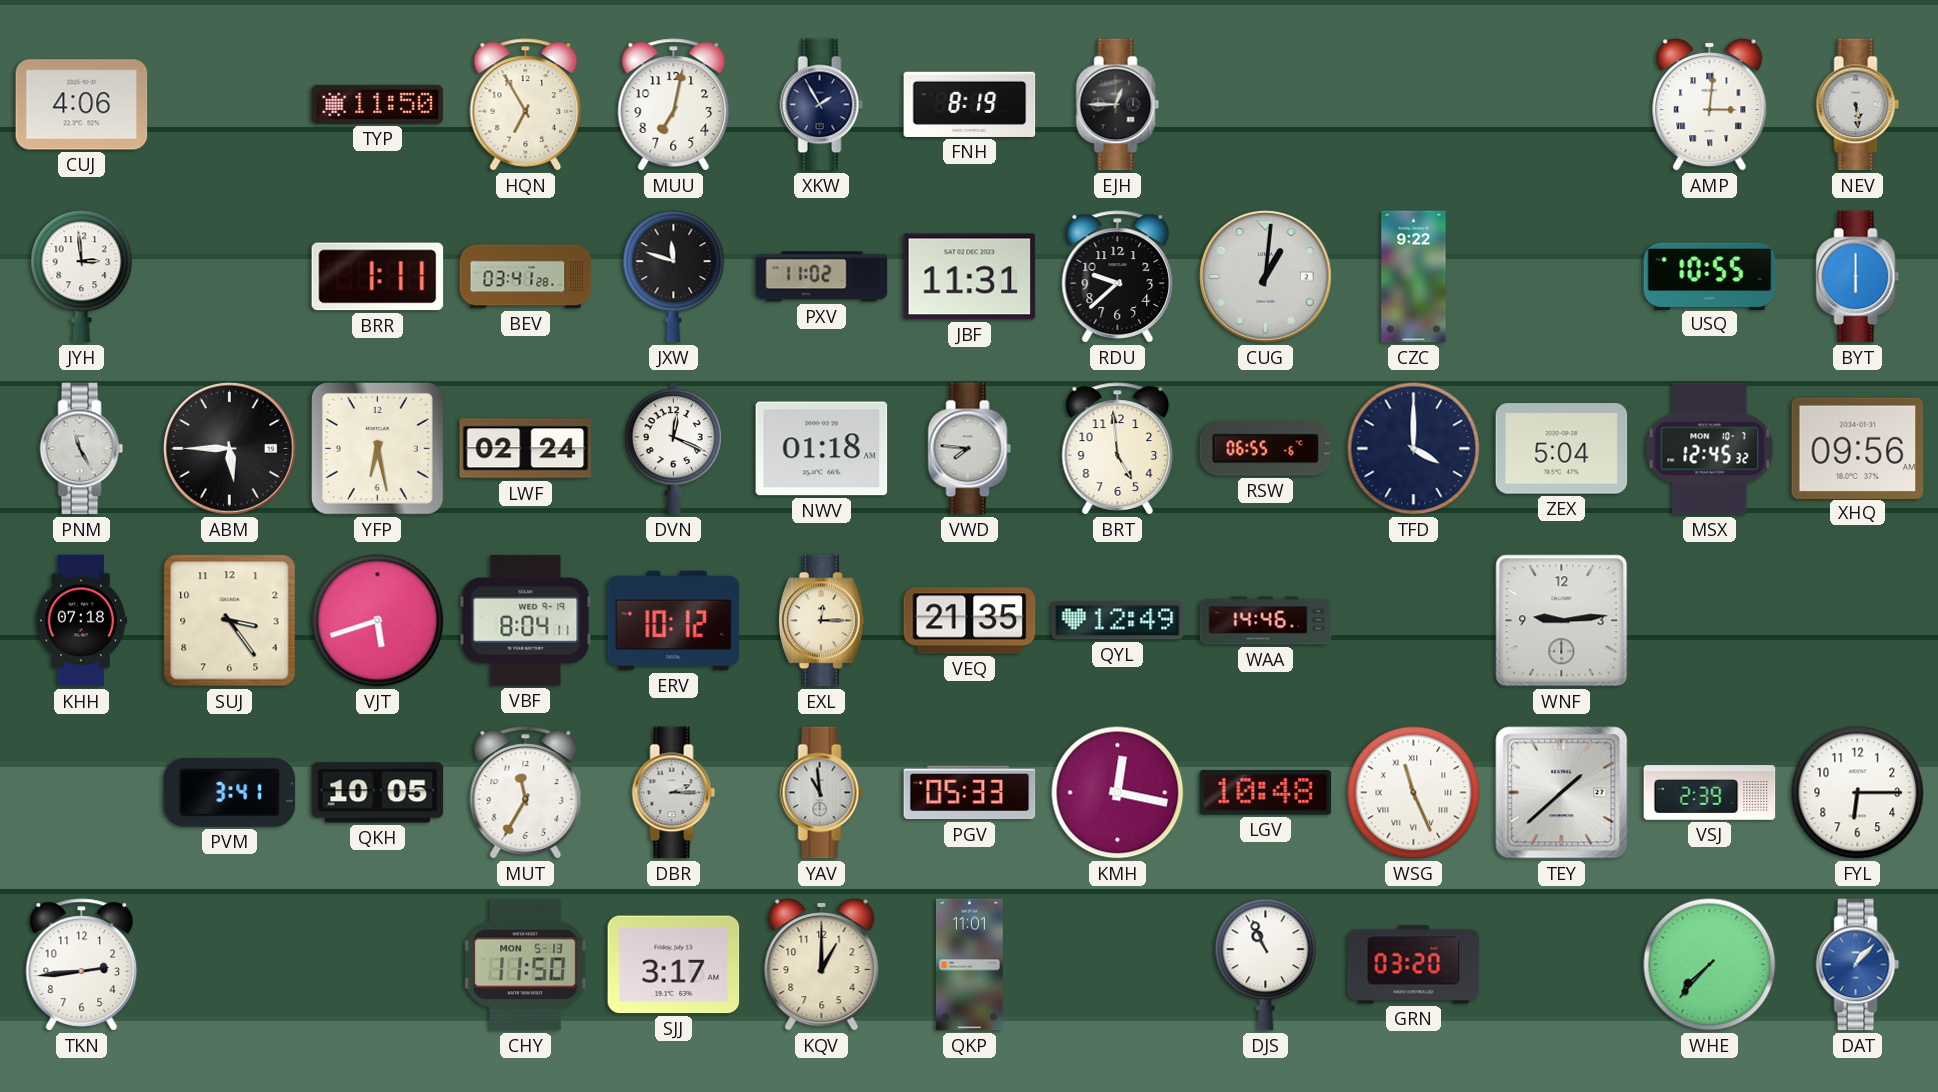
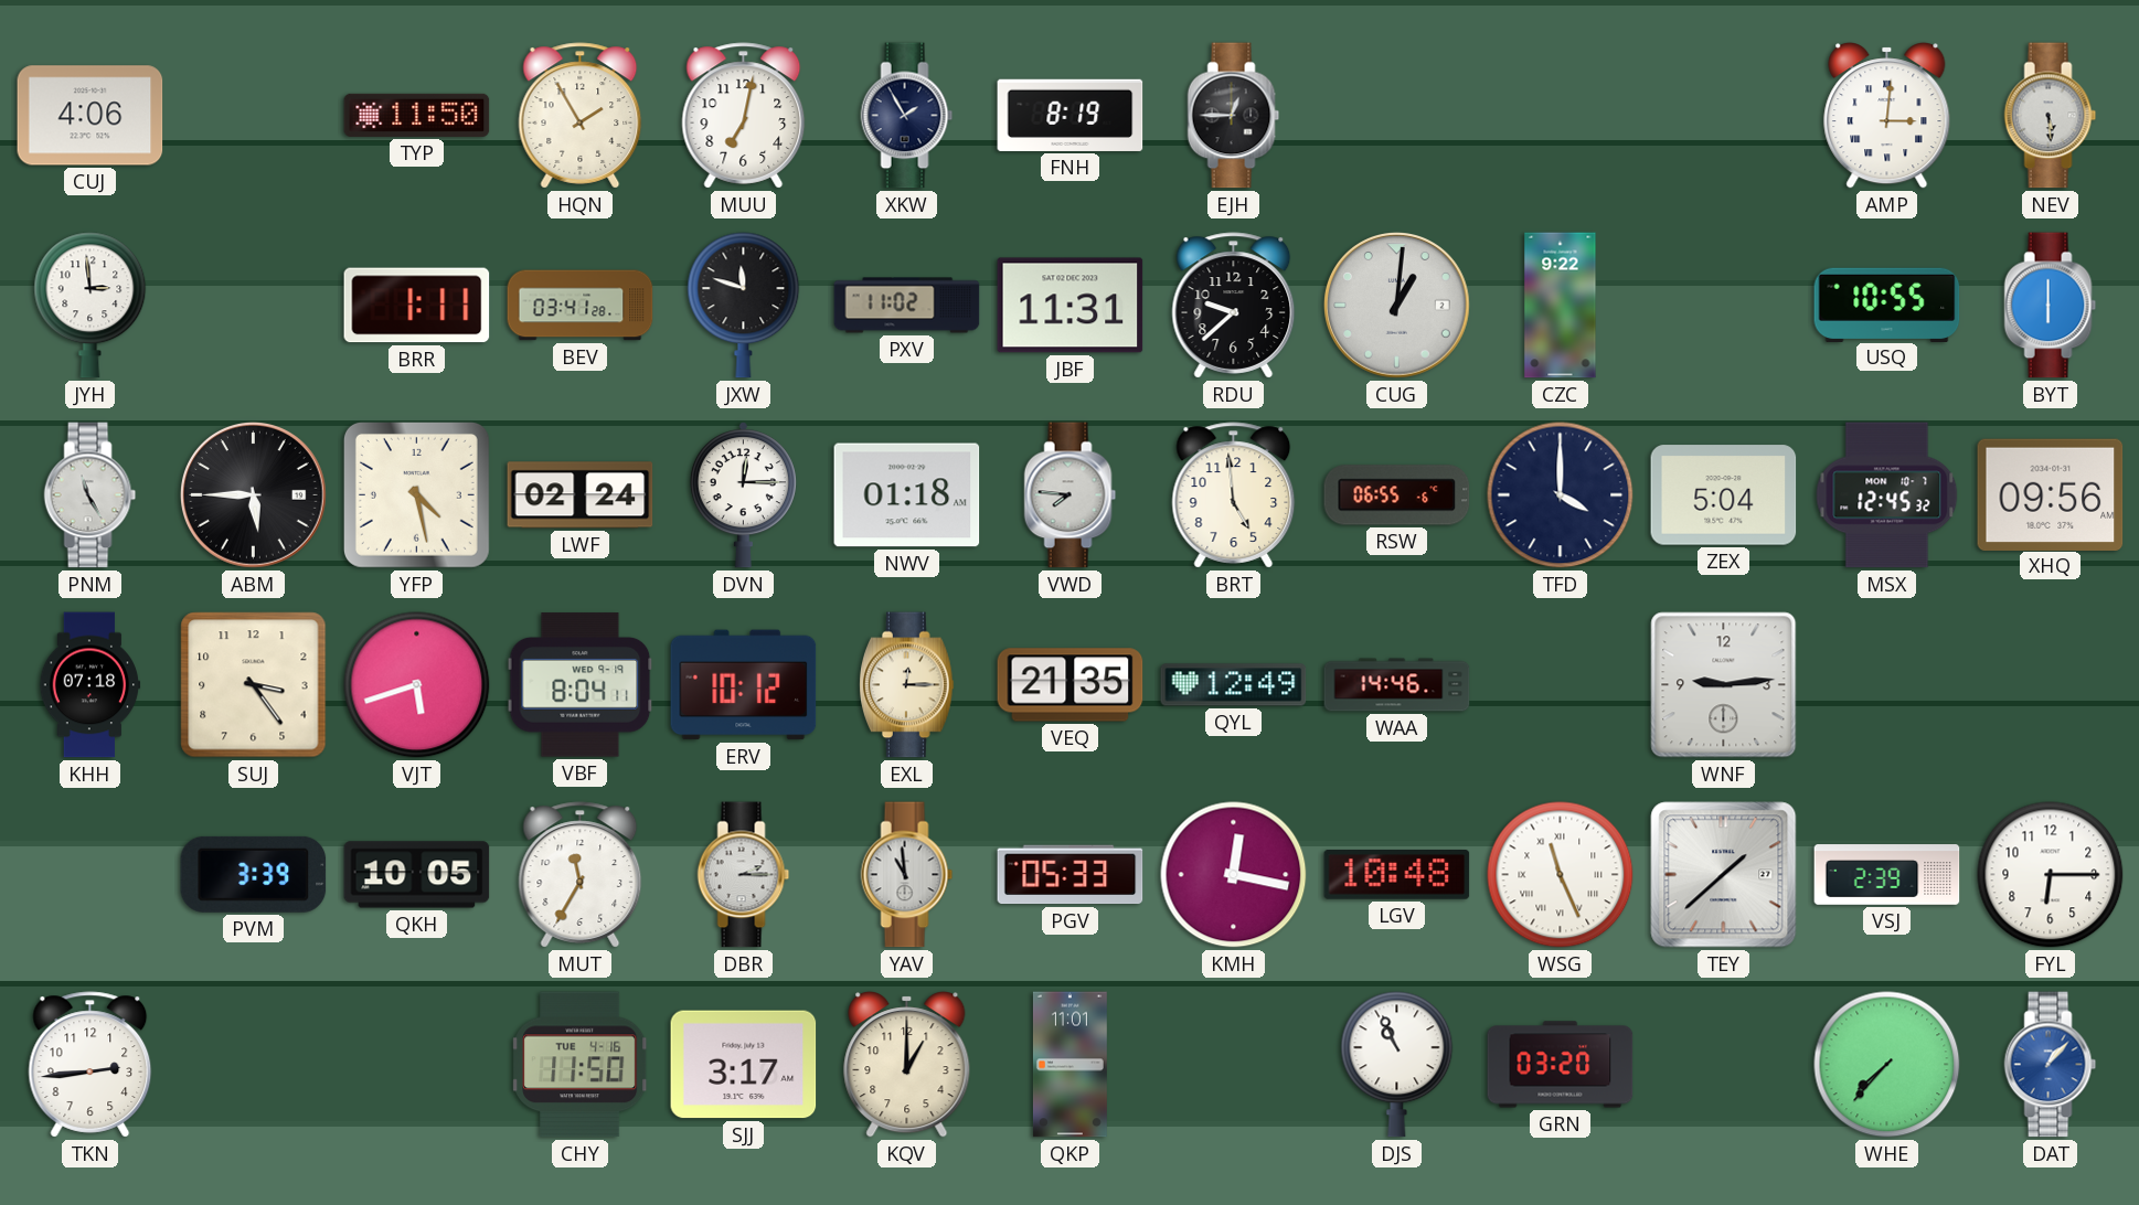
HQN: 6:55 -> 1:55
YFP: 6:28 -> 4:28
DVN: 12:19 -> 12:15
PVM: 3:41 -> 3:39
CHY date: MON 5-13 -> TUE 4-16
